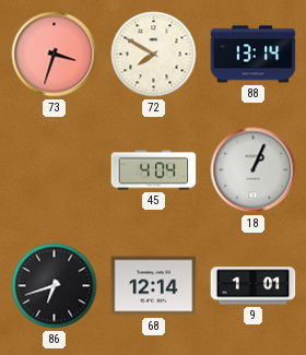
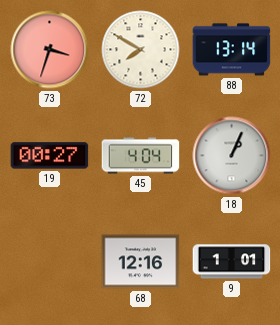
19: none -> 00:27
86: 6:42 -> none
68: 12:14 -> 12:16
